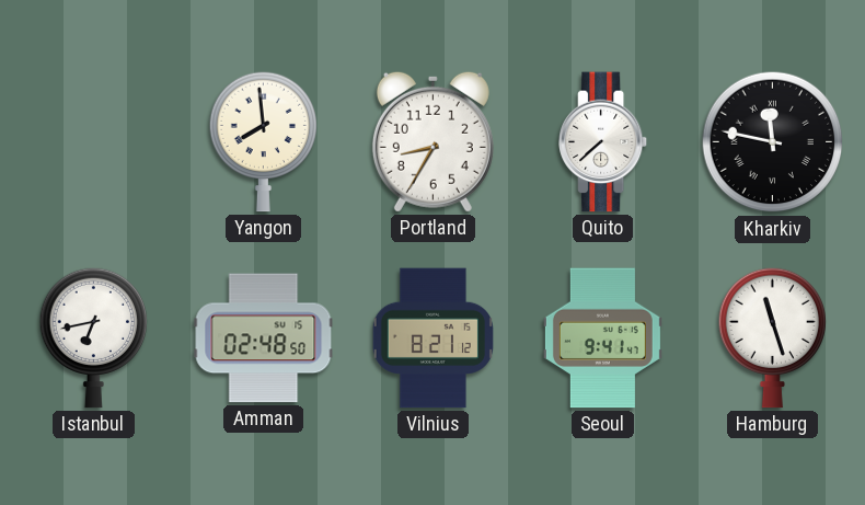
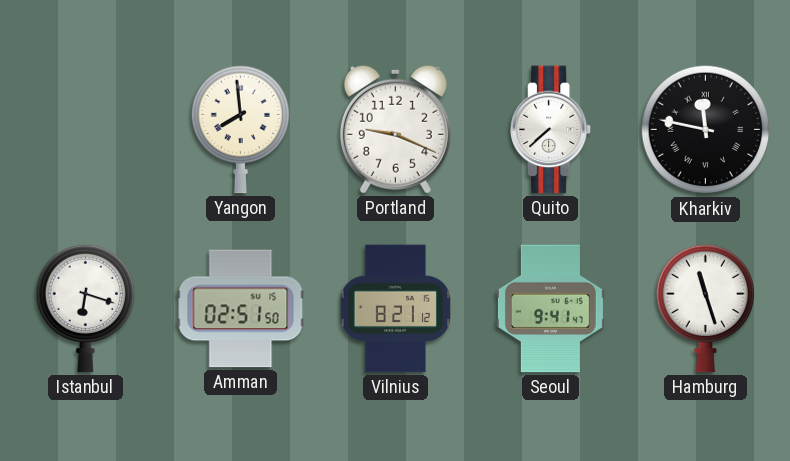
Portland: 8:35 -> 9:19
Istanbul: 6:43 -> 6:18
Amman: 02:48 -> 02:51
